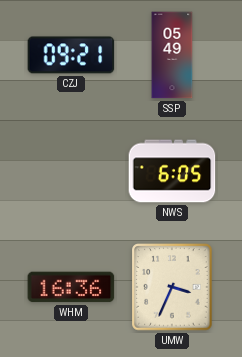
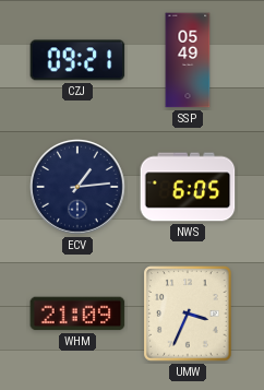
ECV: none -> 1:14
WHM: 16:36 -> 21:09
